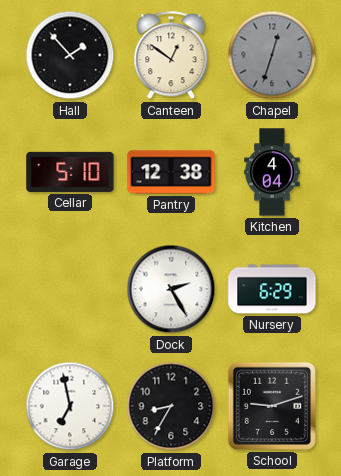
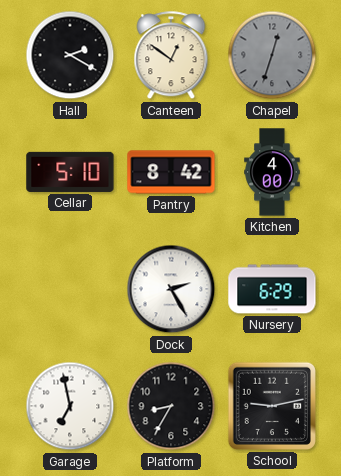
Hall: 1:53 -> 2:20
Pantry: 12:38 -> 8:42
Kitchen: 4:04 -> 4:00
School: 9:12 -> 9:13
